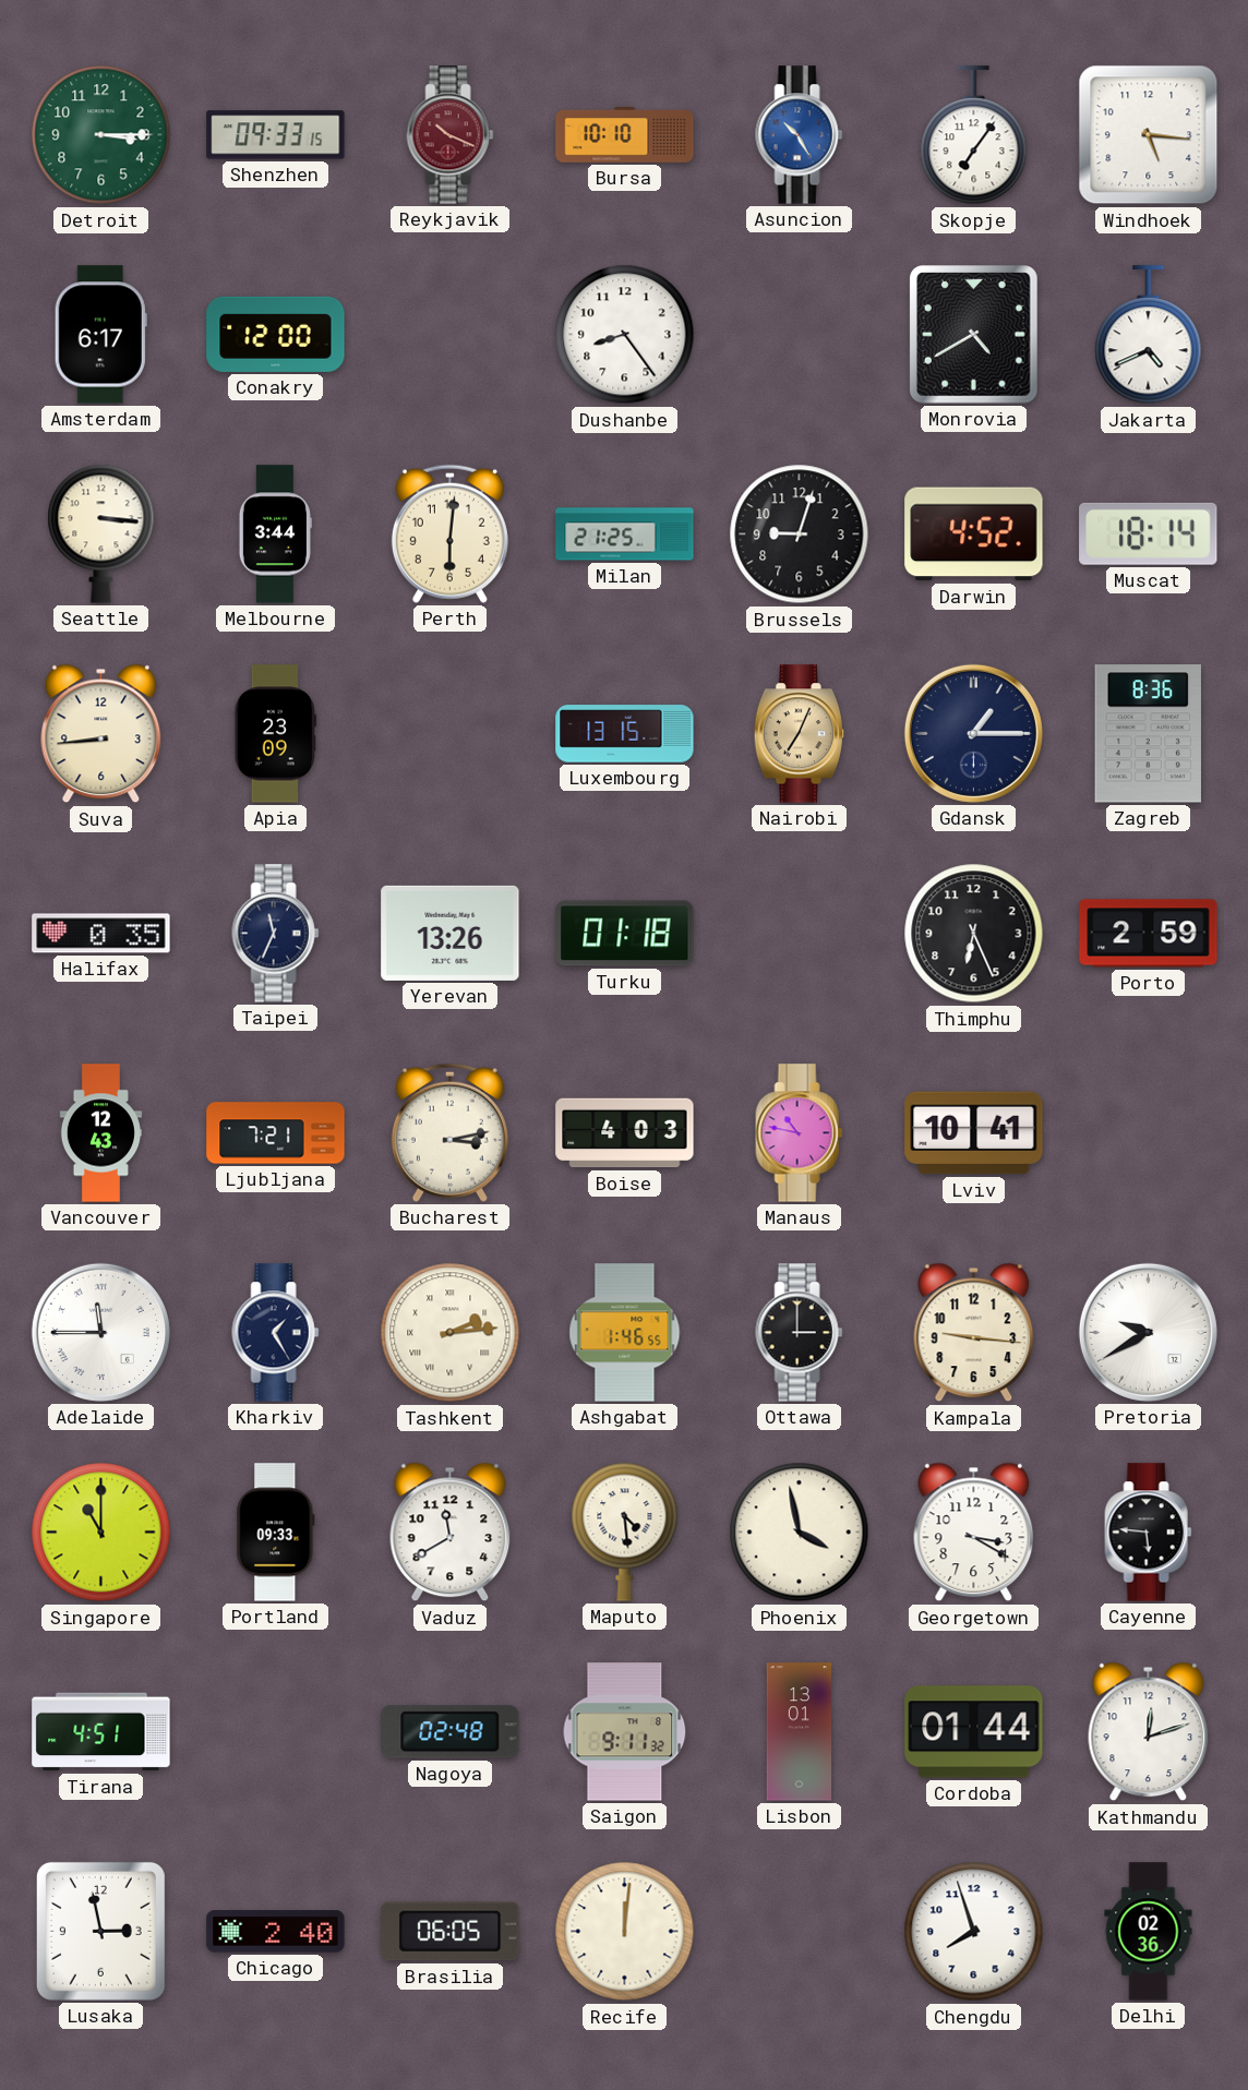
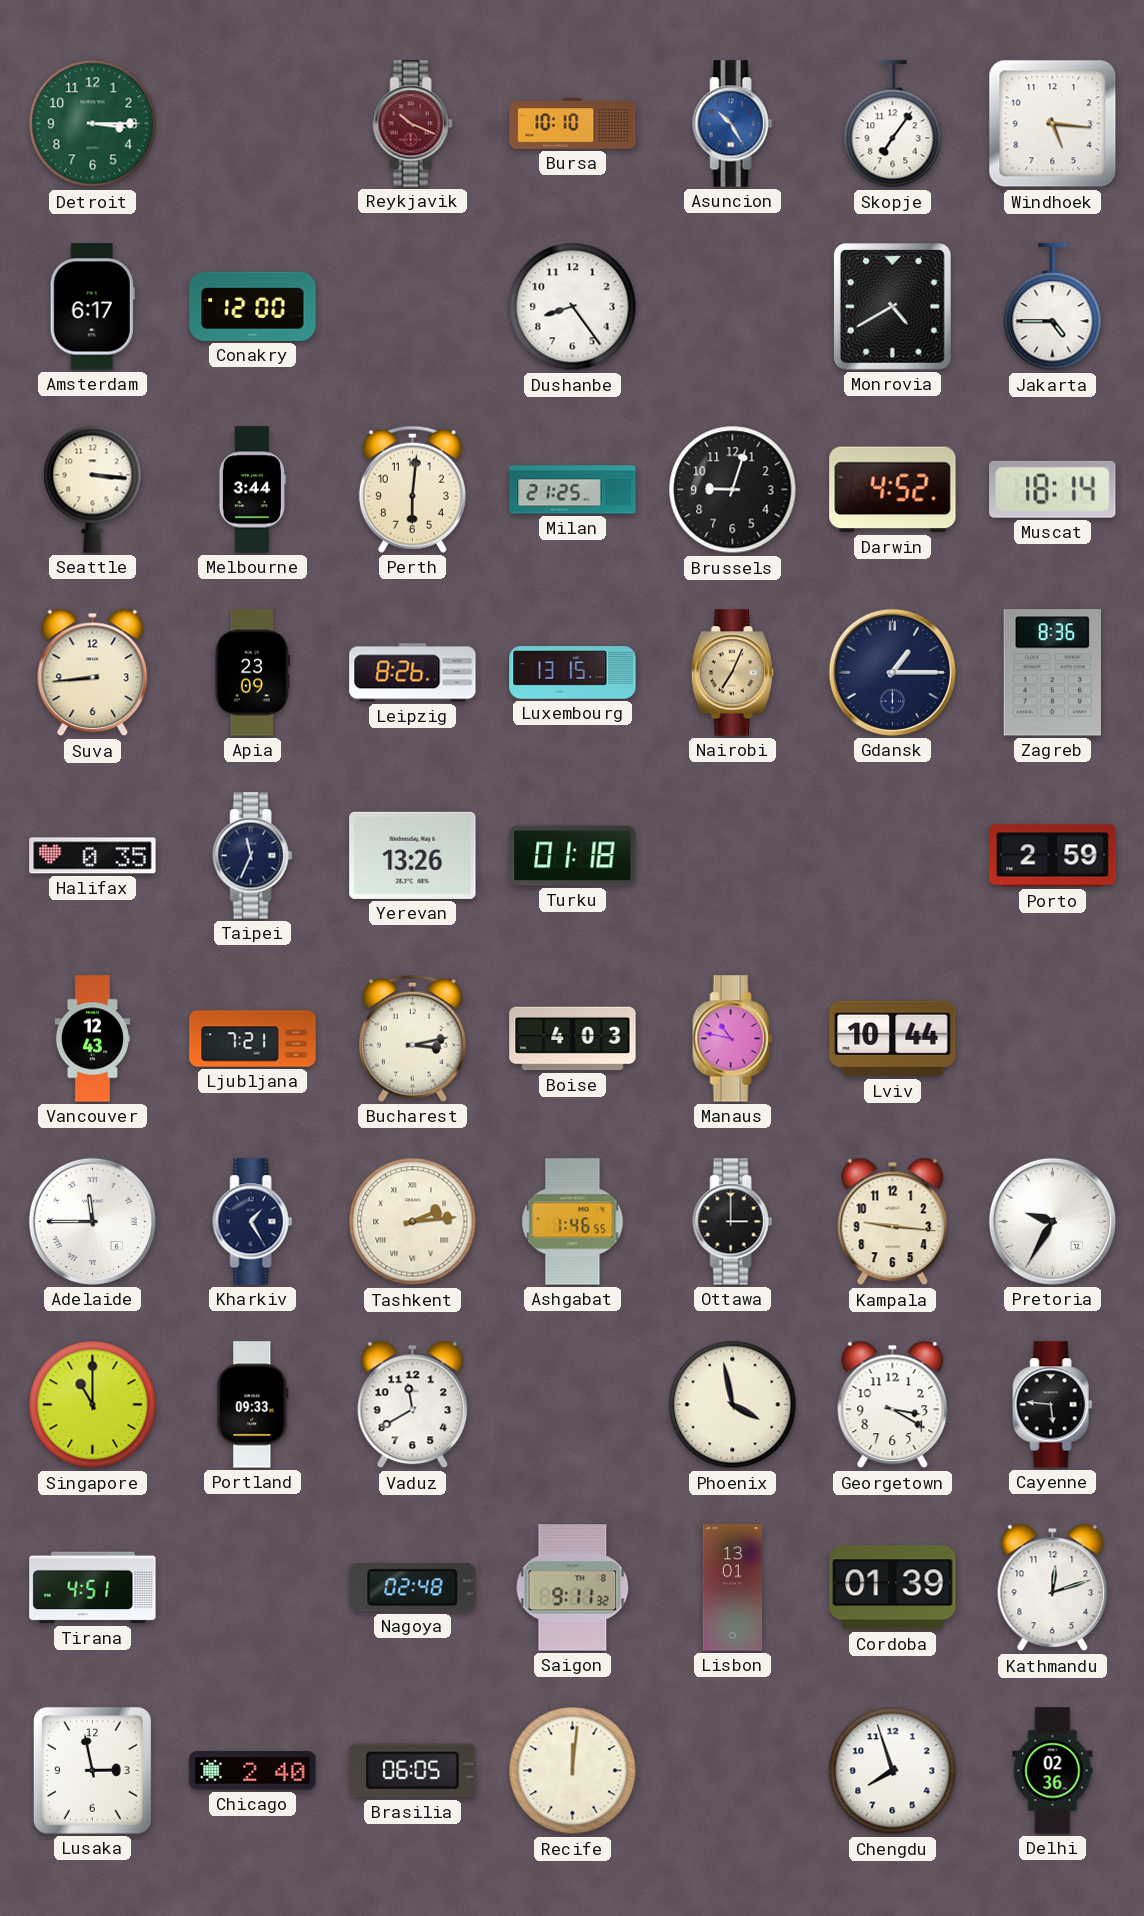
Shenzhen: 09:33 -> none
Jakarta: 4:41 -> 4:45
Leipzig: none -> 8:26
Thimphu: 6:26 -> none
Lviv: 10:41 -> 10:44
Pretoria: 9:40 -> 9:35
Maputo: 4:29 -> none
Cordoba: 01:44 -> 01:39
